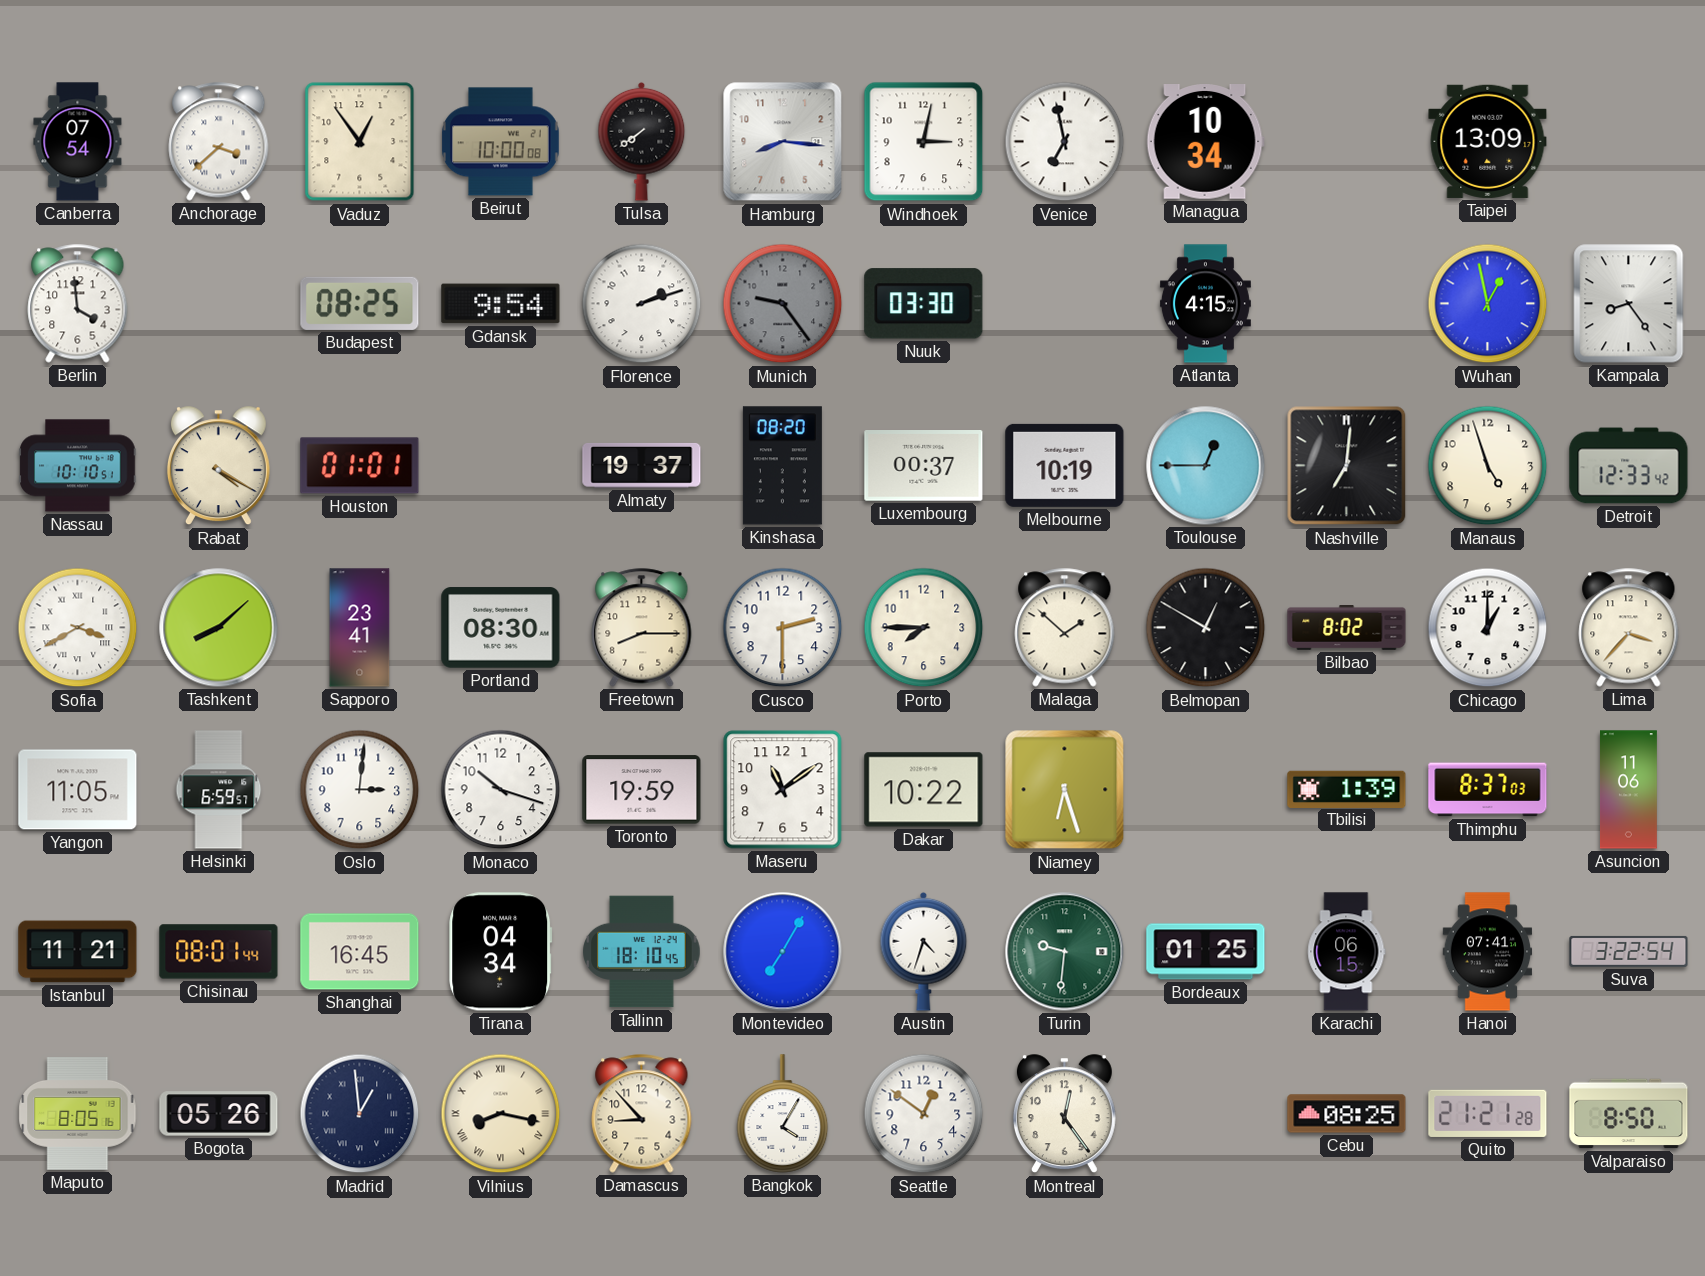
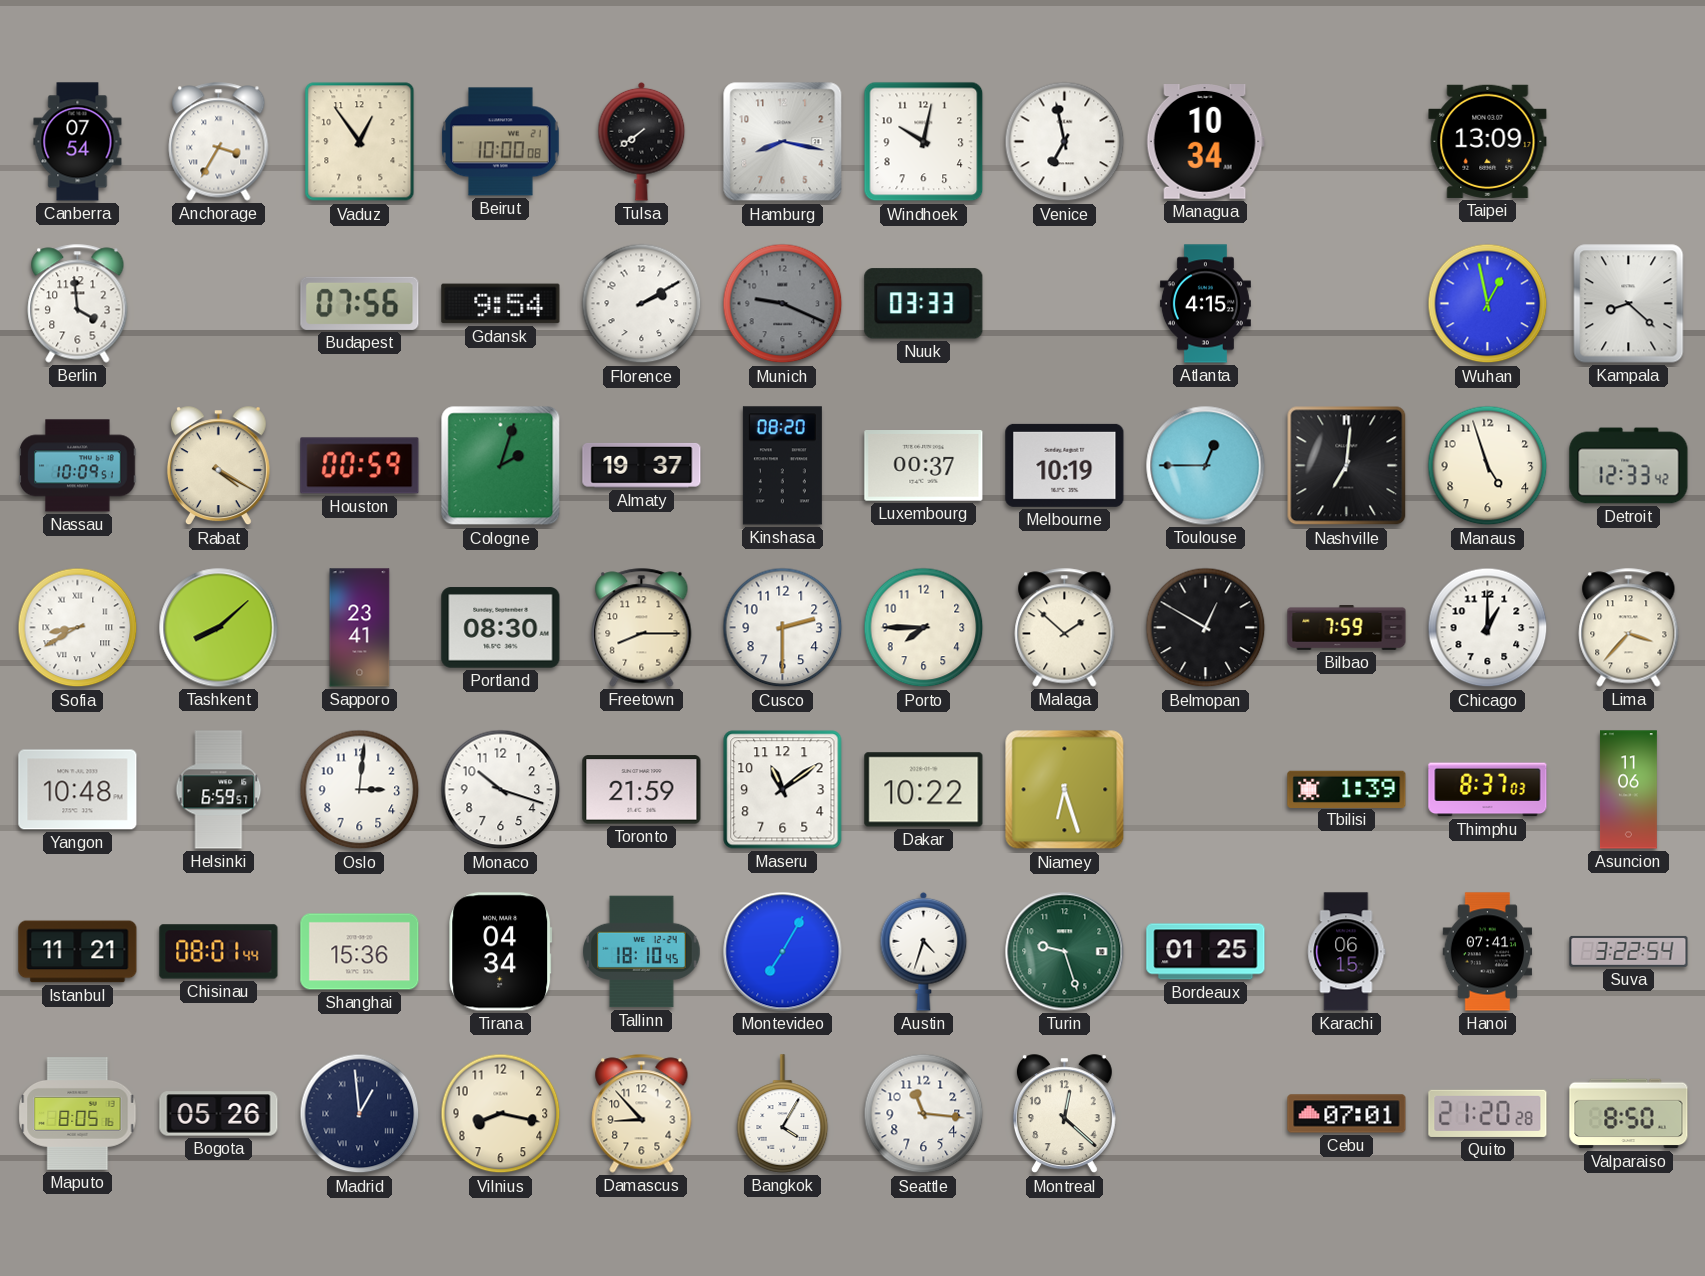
Anchorage: 3:38 -> 3:35
Hamburg: 8:16 -> 8:17
Windhoek: 3:02 -> 10:02
Budapest: 08:25 -> 07:56
Florence: 2:12 -> 2:10
Munich: 9:24 -> 9:19
Nuuk: 03:30 -> 03:33
Kampala: 8:24 -> 8:22
Nassau: 10:10 -> 10:09
Houston: 01:01 -> 00:59
Cologne: none -> 2:03
Sofia: 3:40 -> 8:40
Bilbao: 8:02 -> 7:59
Yangon: 11:05 -> 10:48
Toronto: 19:59 -> 21:59
Shanghai: 16:45 -> 15:36
Turin: 9:31 -> 9:27
Vilnius numerals: Roman -> Arabic
Seattle: 12:51 -> 11:16
Montreal: 12:24 -> 12:22
Cebu: 08:25 -> 07:01
Quito: 21:21 -> 21:20
